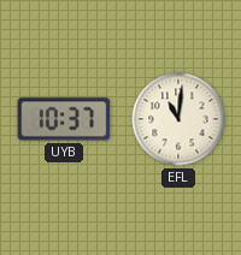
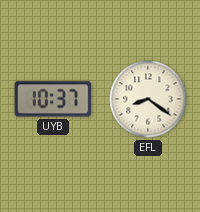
EFL: 11:01 -> 8:21
